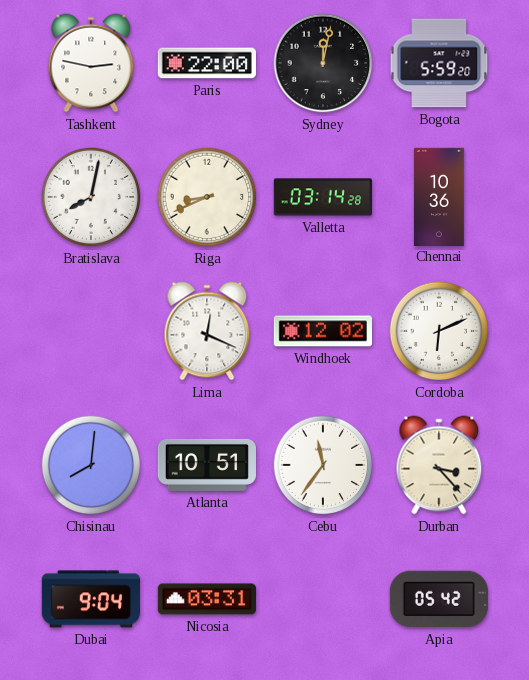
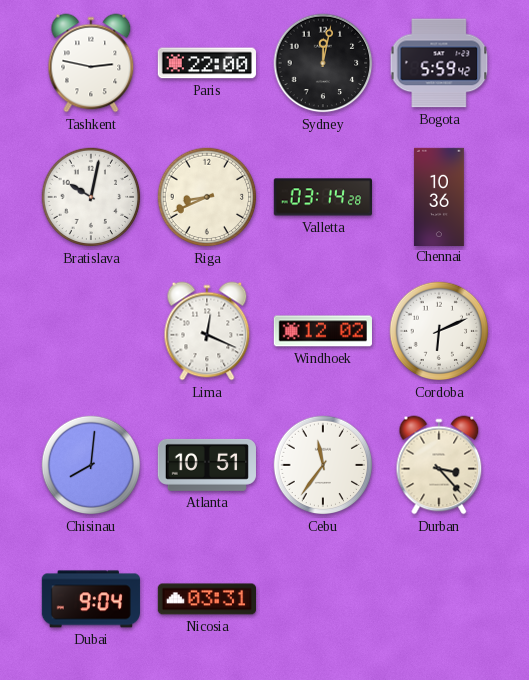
Bogota: 5:59:20 -> 5:59:42
Bratislava: 8:02 -> 10:02
Apia: 05:42 -> none
